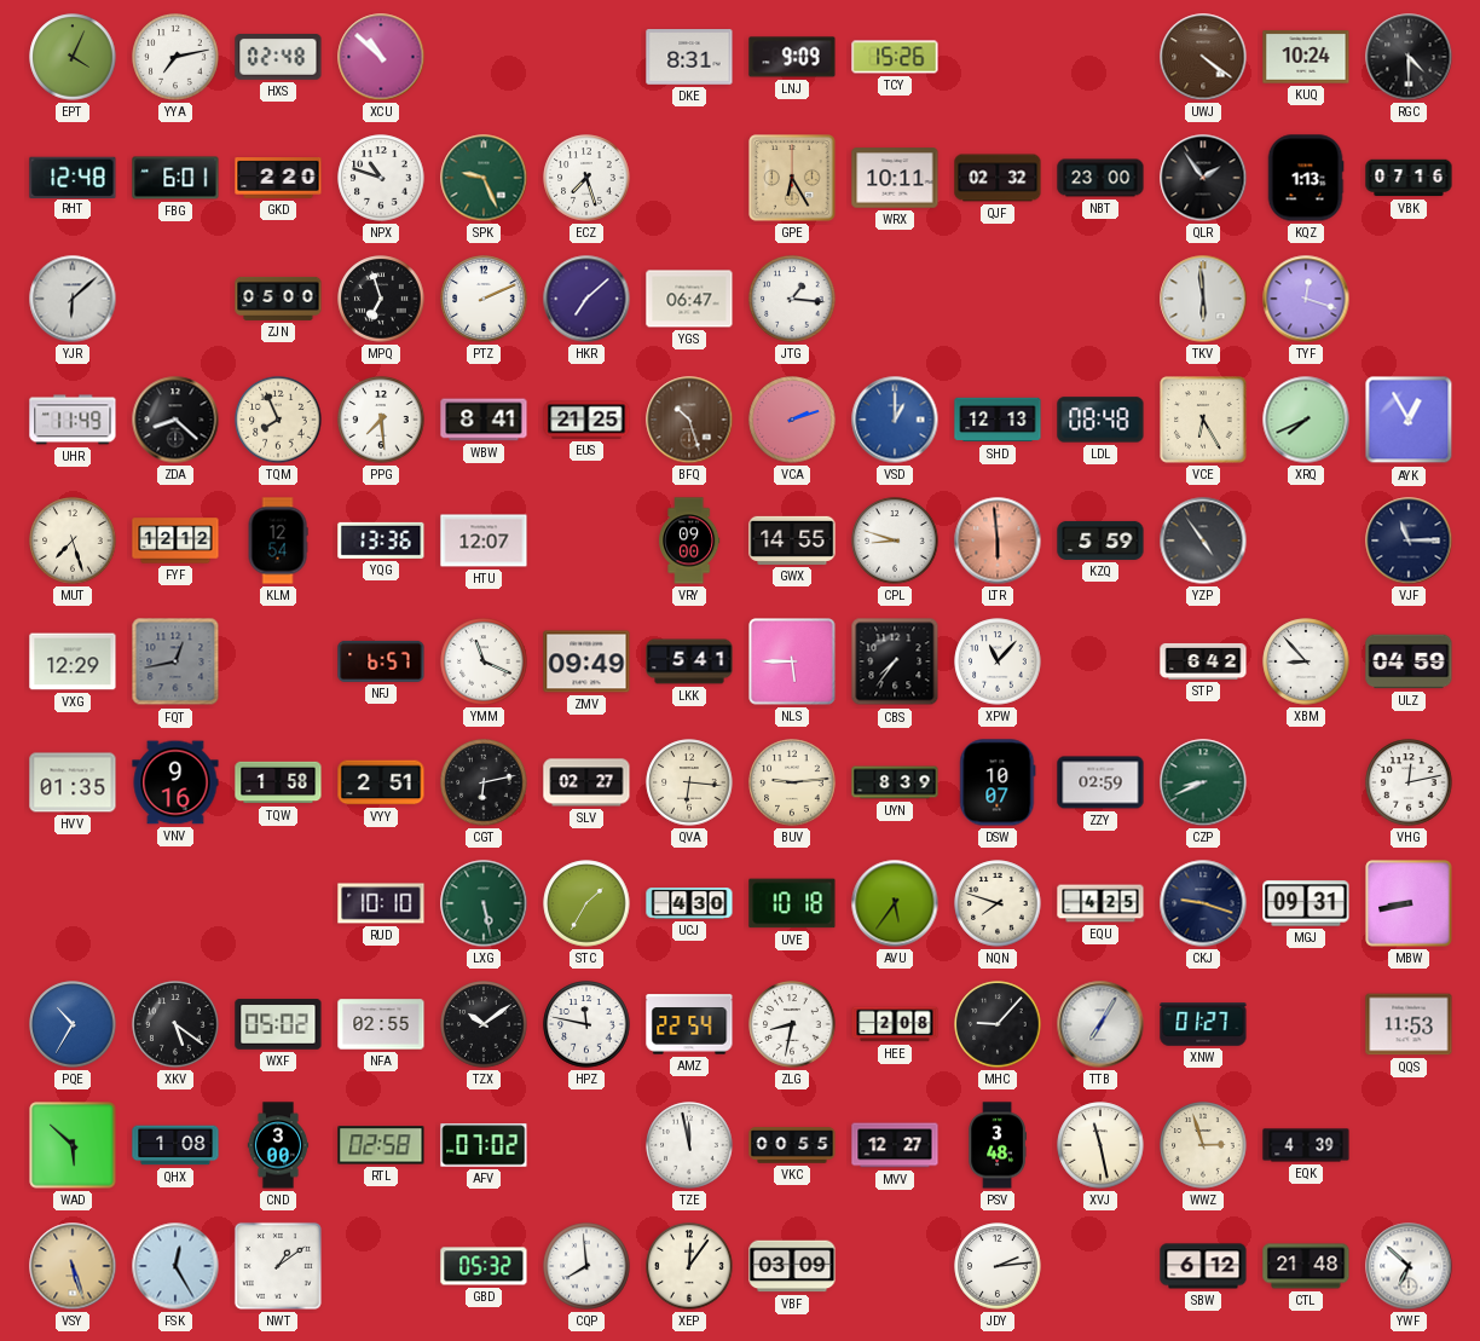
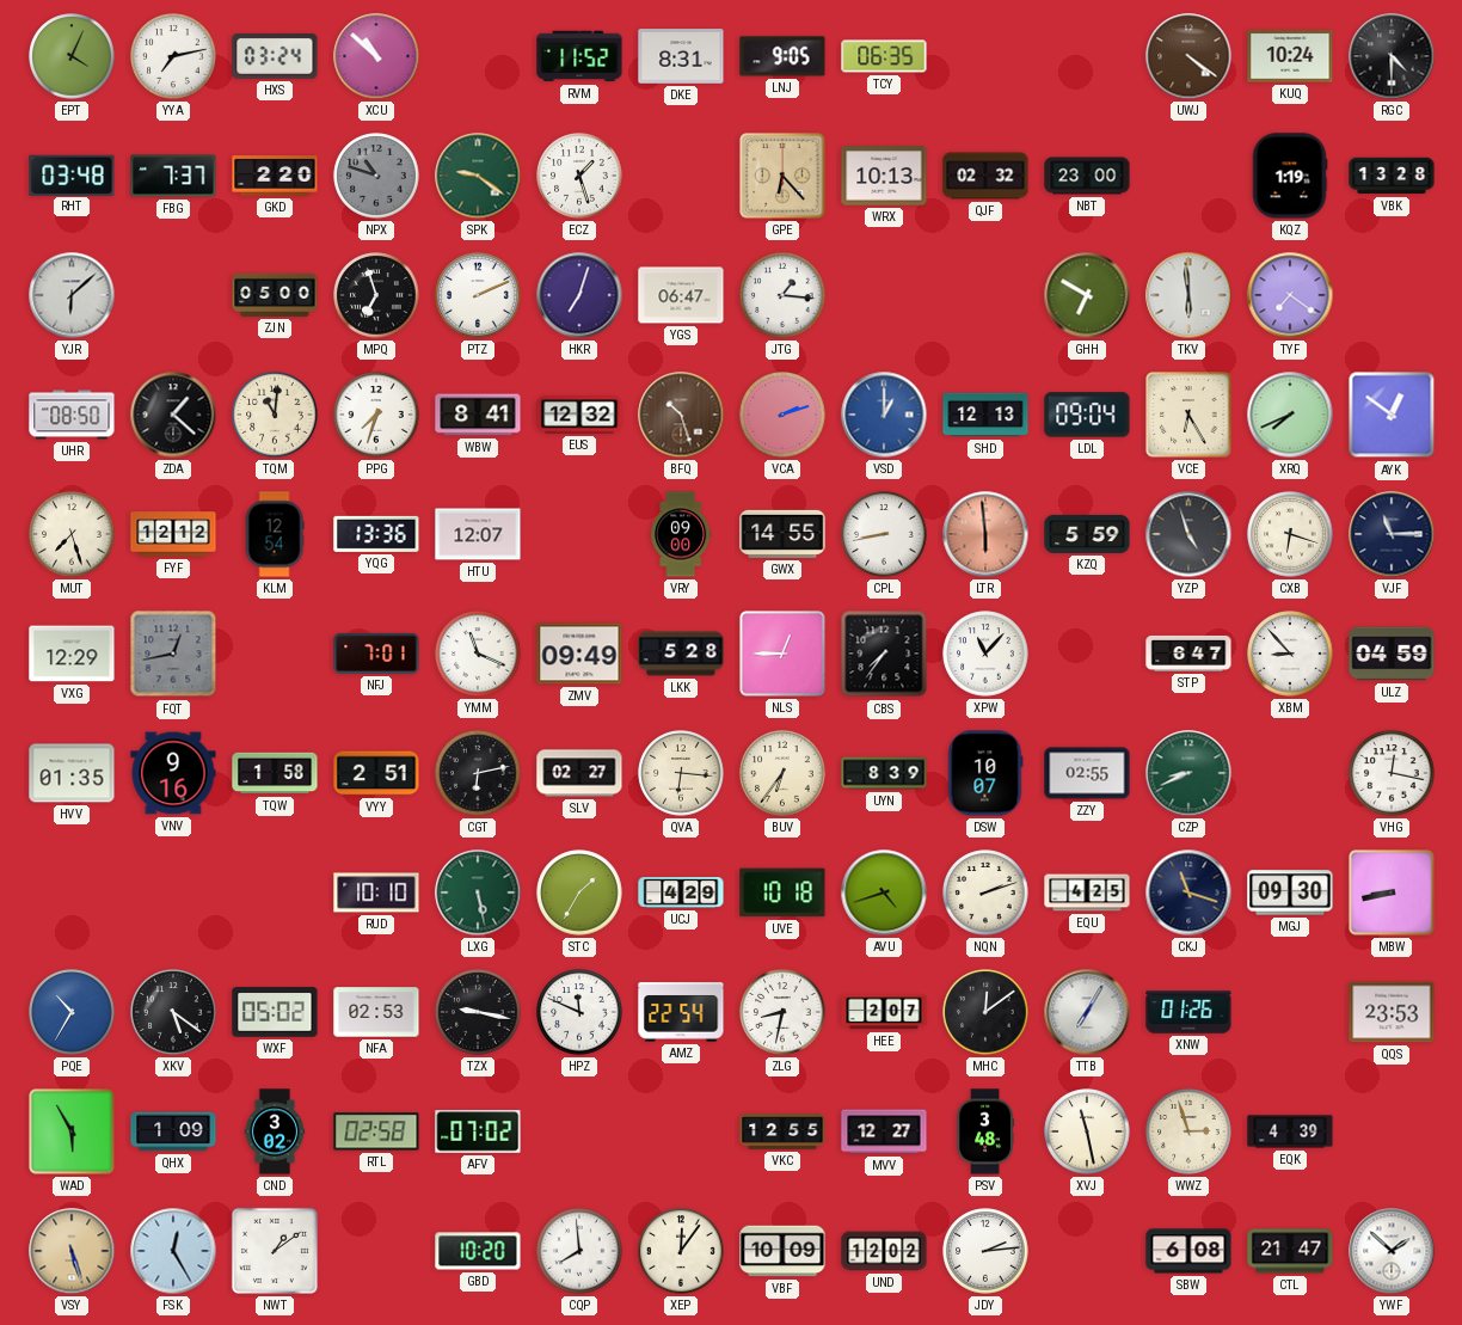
HXS: 02:48 -> 03:24
RVM: none -> 11:52
LNJ: 9:09 -> 9:05
TCY: 15:26 -> 06:35
RHT: 12:48 -> 03:48
FBG: 6:01 -> 7:37
NPX dial: white -> grey
SPK: 9:26 -> 9:21
ECZ: 7:27 -> 1:27
GPE: 6:25 -> 6:23
WRX: 10:11 -> 10:13
QLR: 1:54 -> none
KQZ: 1:13 -> 1:19
VBK: 07:16 -> 13:28
HKR: 7:08 -> 7:03
GHH: none -> 6:50
TYF: 12:18 -> 7:21
UHR: 11:49 -> 08:50
ZDA: 8:22 -> 1:22
TQM: 7:56 -> 11:01
PPG: 7:29 -> 7:33
EUS: 21:25 -> 12:32
LDL: 08:48 -> 09:04
AYK: 12:55 -> 12:51
CPL: 8:48 -> 8:43
YZP: 4:54 -> 4:57
CXB: none -> 6:18
NFJ: 6:57 -> 7:01
LKK: 5:41 -> 5:28
NLS: 5:45 -> 12:45
STP: 6:42 -> 6:47
BUV: 9:14 -> 6:36
ZZY: 02:59 -> 02:55
VHG: 12:13 -> 12:17
UCJ: 4:30 -> 4:29
AVU: 5:36 -> 4:42
NQN: 7:48 -> 2:12
CKJ: 9:18 -> 11:18
MGJ: 09:31 -> 09:30
NFA: 02:55 -> 02:53
TZX: 10:09 -> 9:17
HPZ: 11:47 -> 11:49
HEE: 2:08 -> 2:07
MHC: 9:07 -> 12:09
XNW: 01:27 -> 01:26
QQS: 11:53 -> 23:53
WAD: 5:52 -> 5:55
QHX: 1:08 -> 1:09
CND: 3:00 -> 3:02
TZE: 11:58 -> none
VKC: 00:55 -> 12:55
GBD: 05:32 -> 10:20
VBF: 03:09 -> 10:09
UND: none -> 12:02
SBW: 6:12 -> 6:08
CTL: 21:48 -> 21:47
YWF: 6:52 -> 1:52
